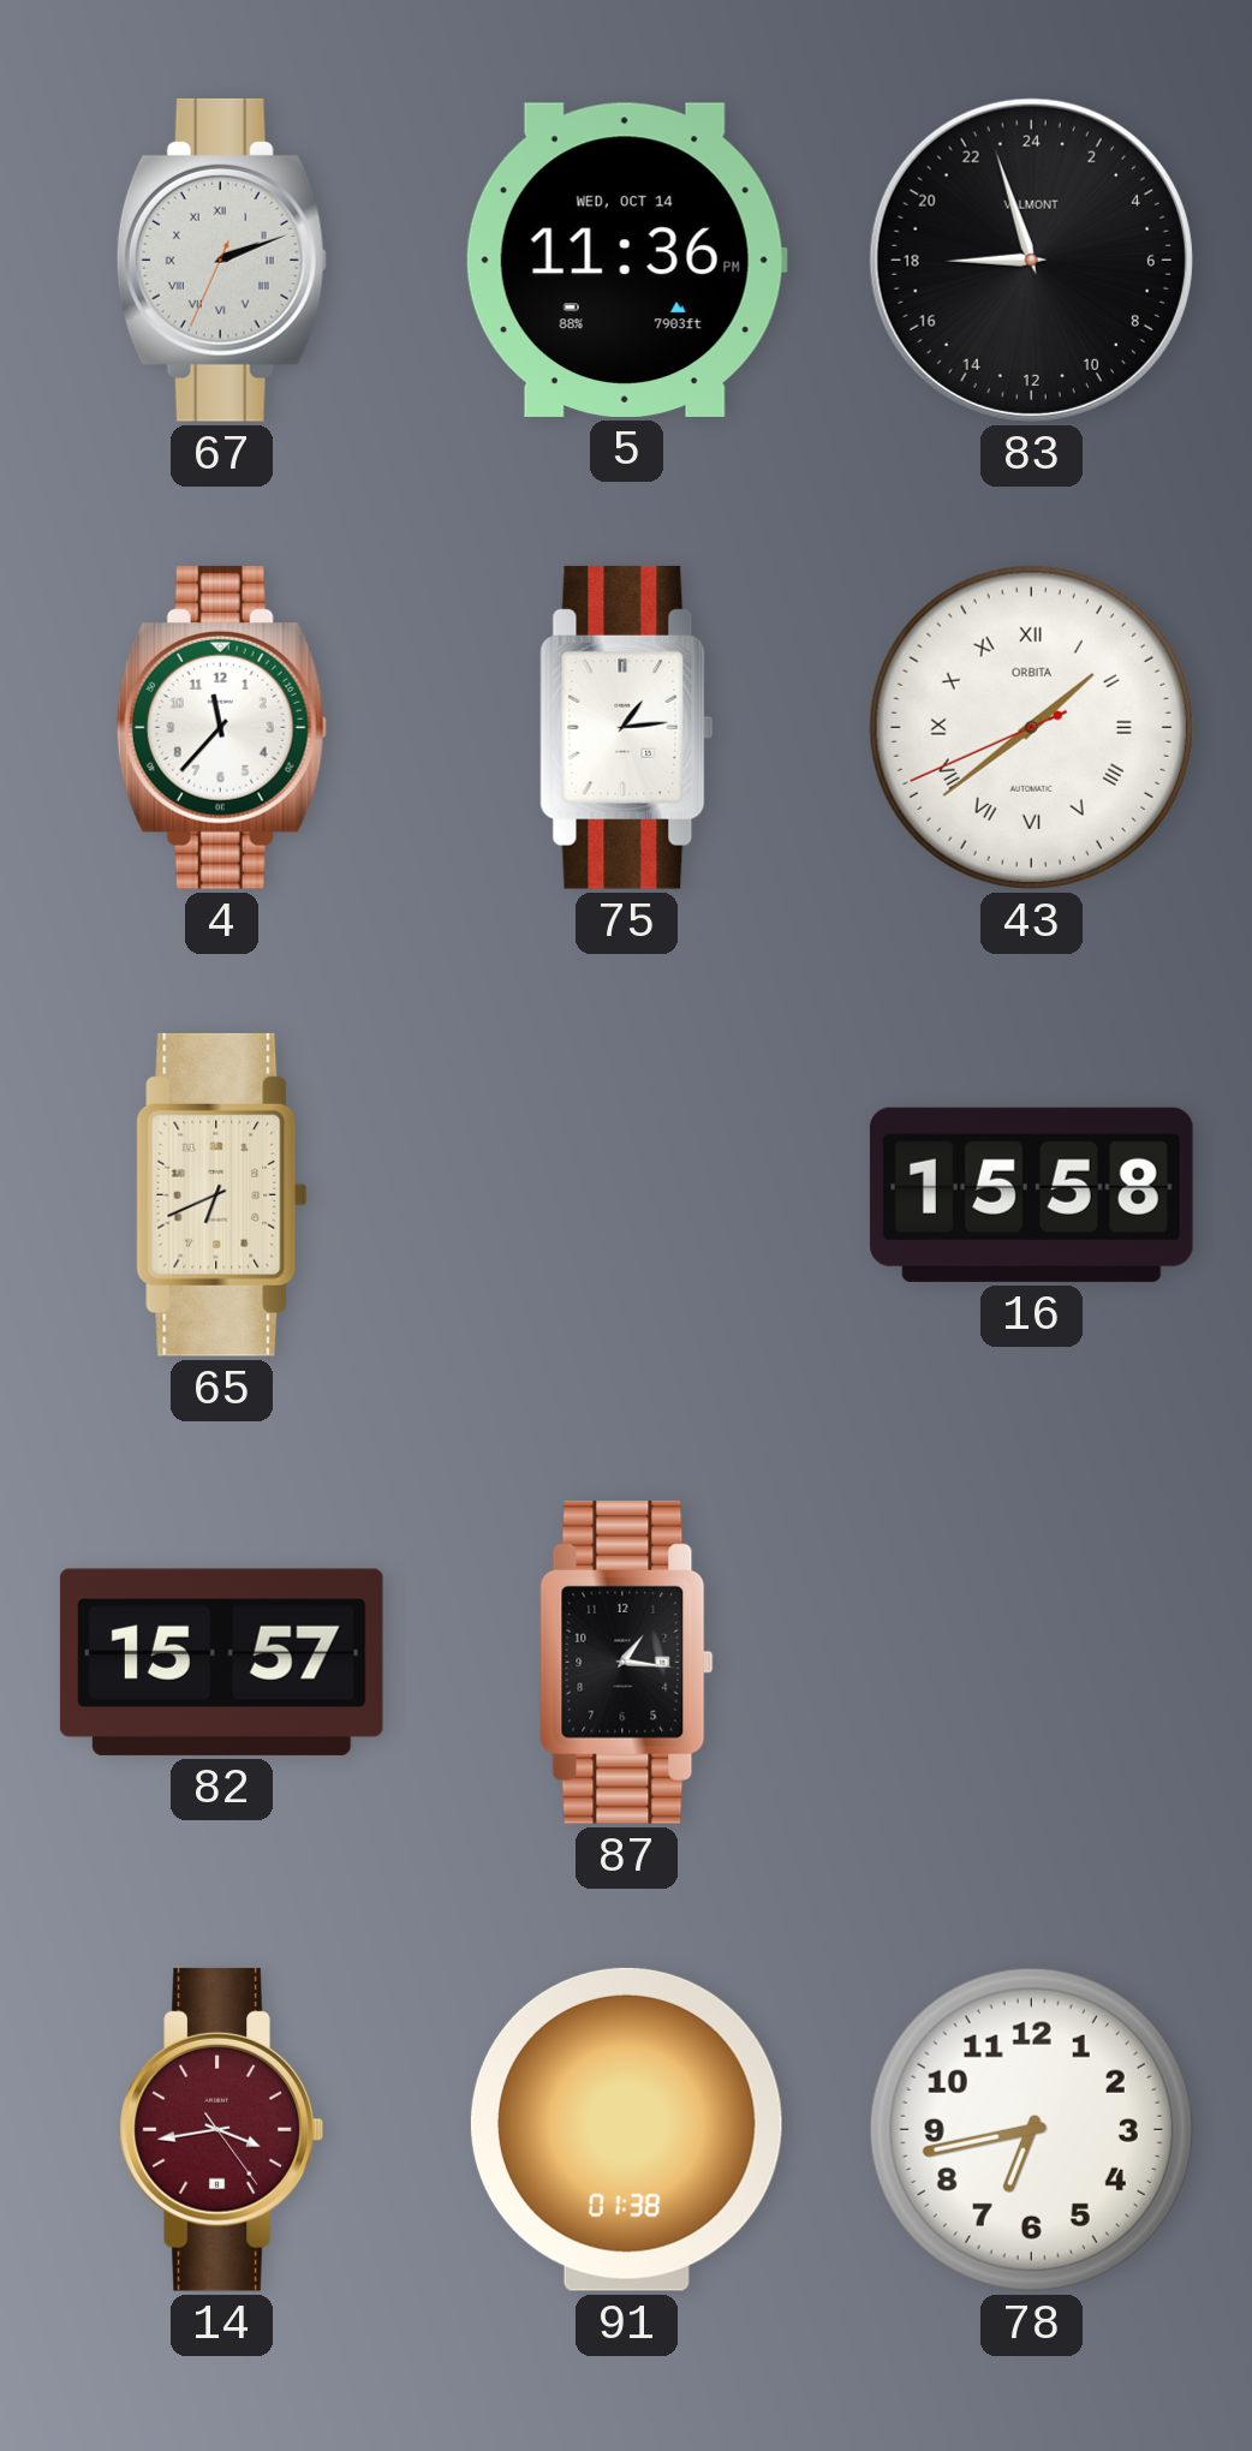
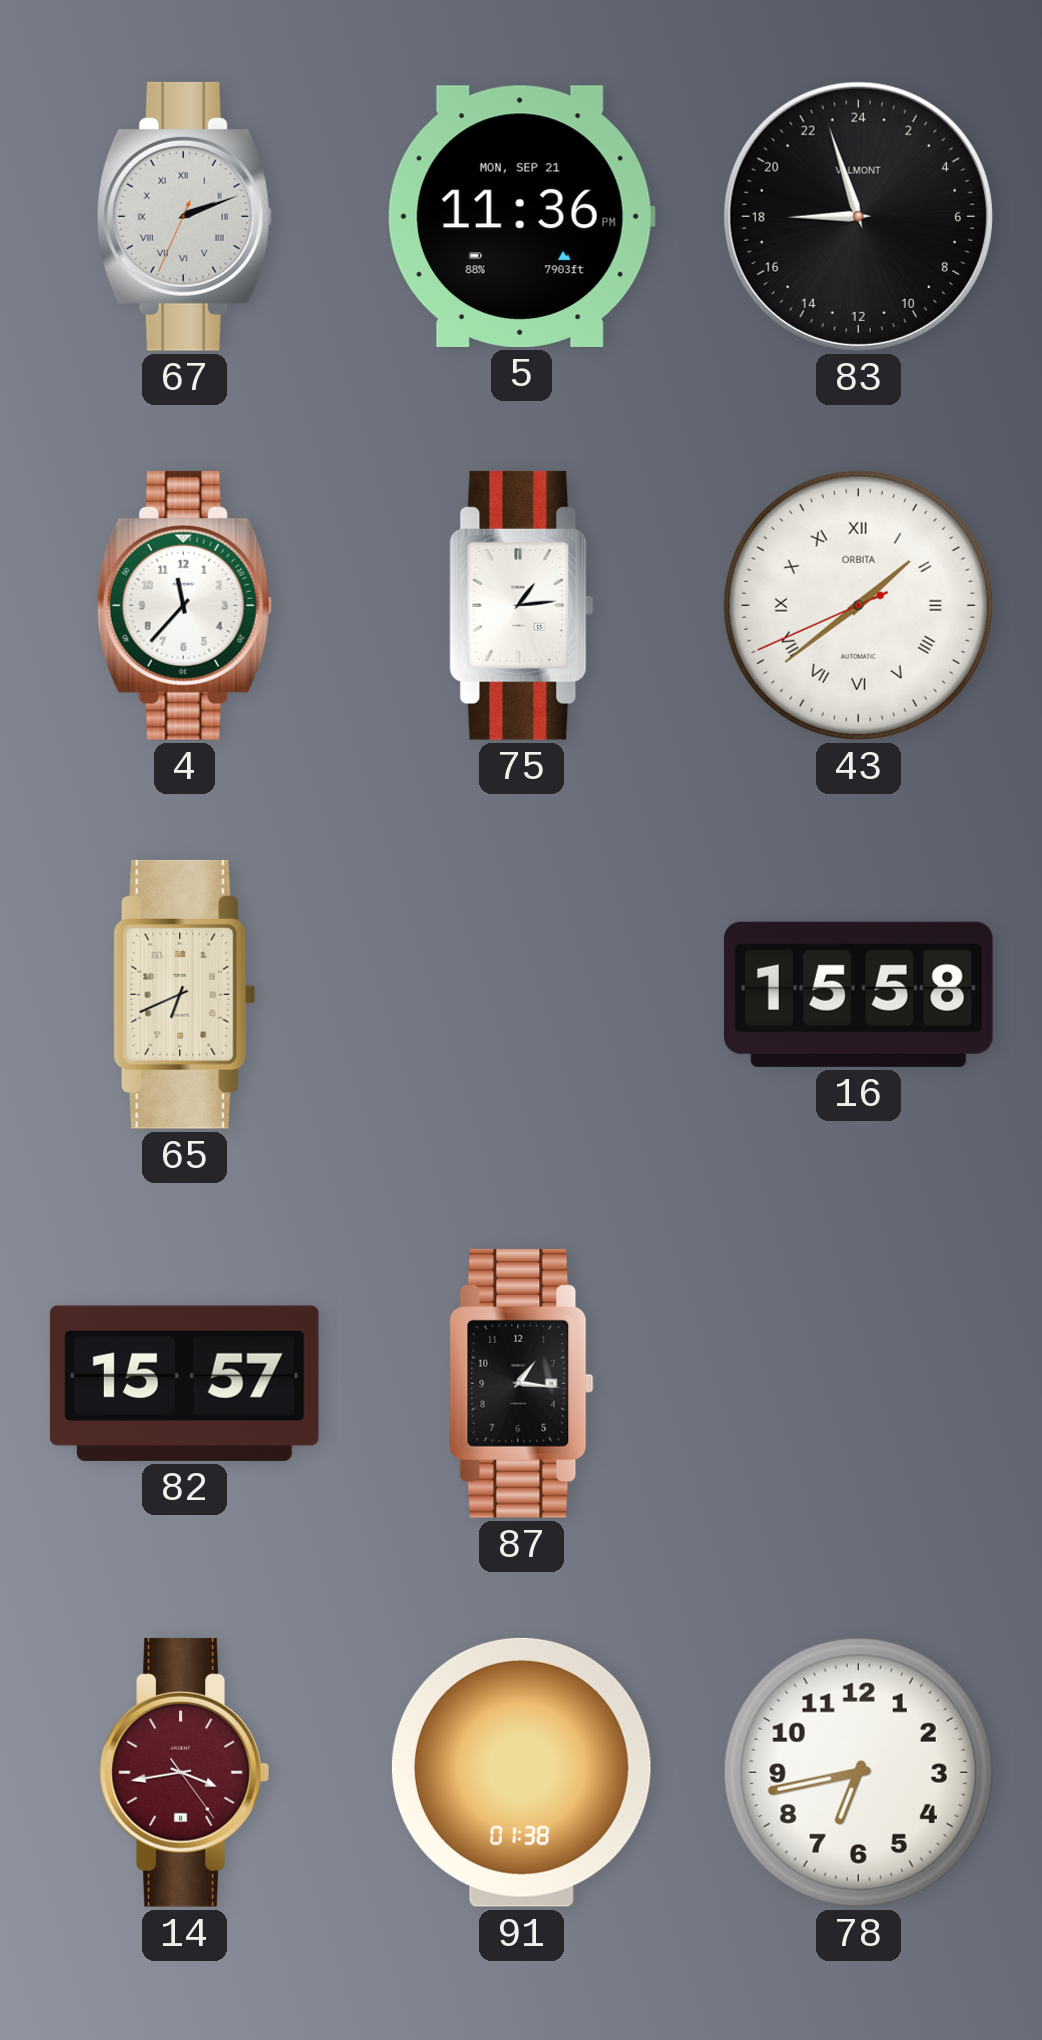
5 date: WED, OCT 14 -> MON, SEP 21
